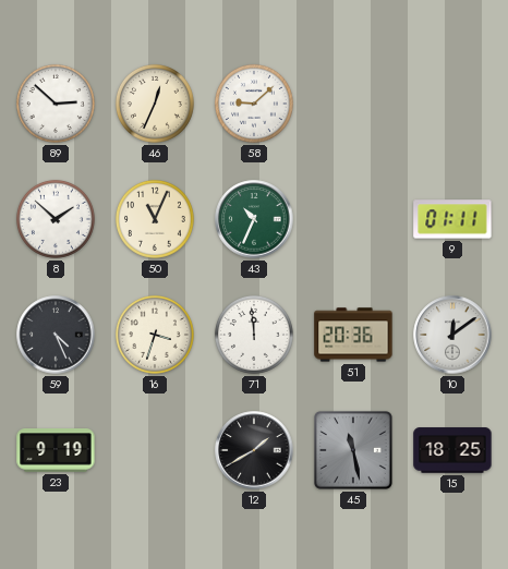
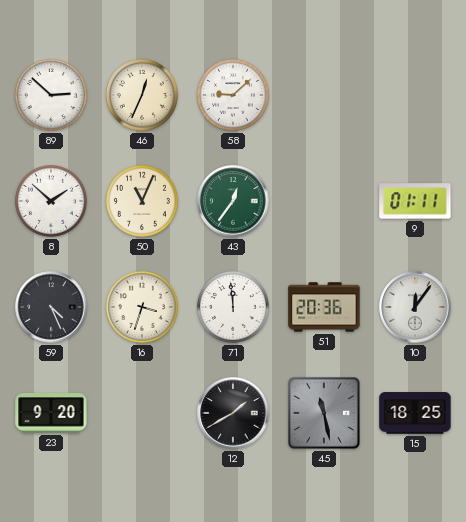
43: 10:34 -> 12:36
10: 12:09 -> 12:06
23: 9:19 -> 9:20
